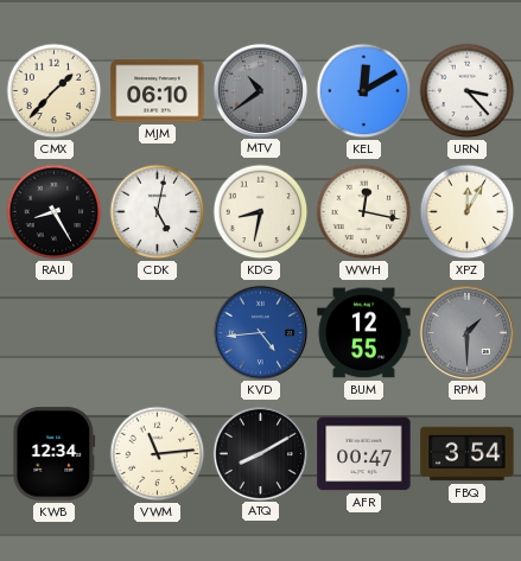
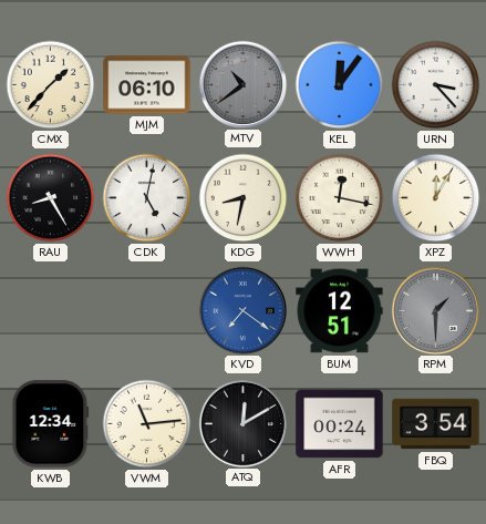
KEL: 12:10 -> 12:06
KVD: 4:44 -> 7:21
BUM: 12:55 -> 12:51
ATQ: 8:10 -> 12:10
AFR: 00:47 -> 00:24
